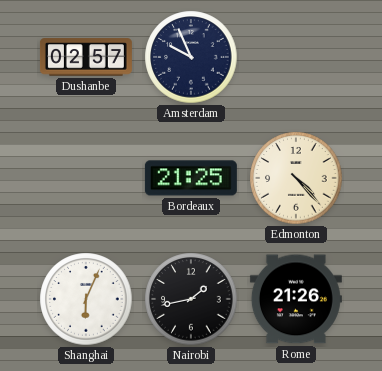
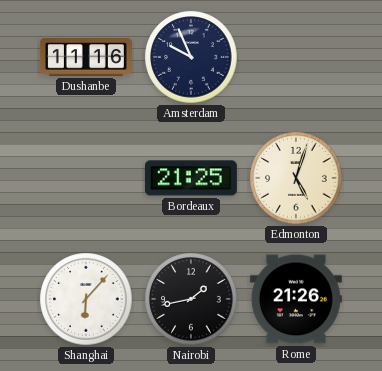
Dushanbe: 02:57 -> 11:16
Edmonton: 4:23 -> 5:03
Shanghai: 6:04 -> 6:07
